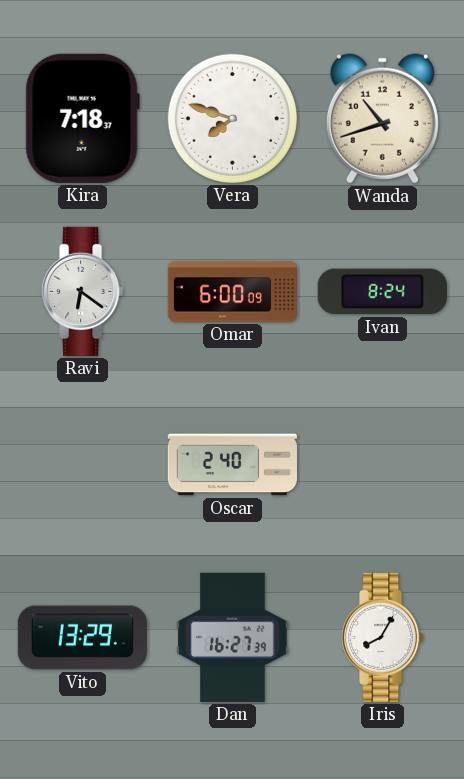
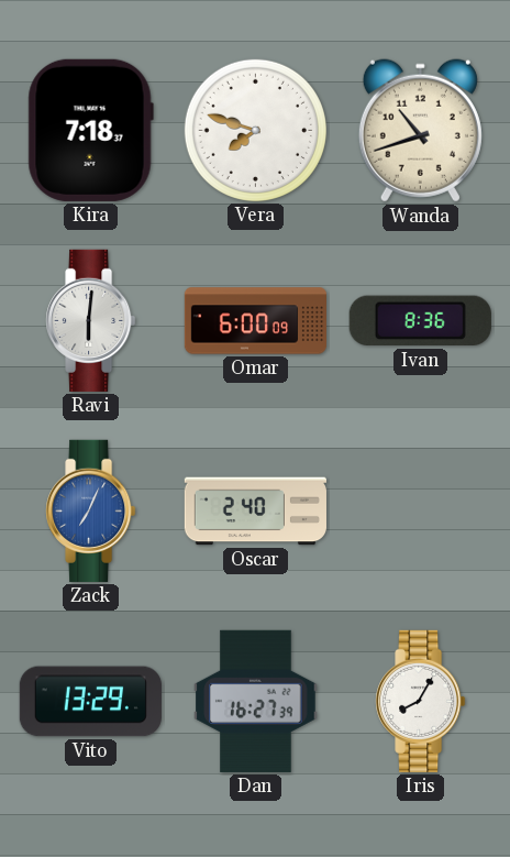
Ravi: 6:21 -> 6:01
Ivan: 8:24 -> 8:36
Zack: none -> 7:04
